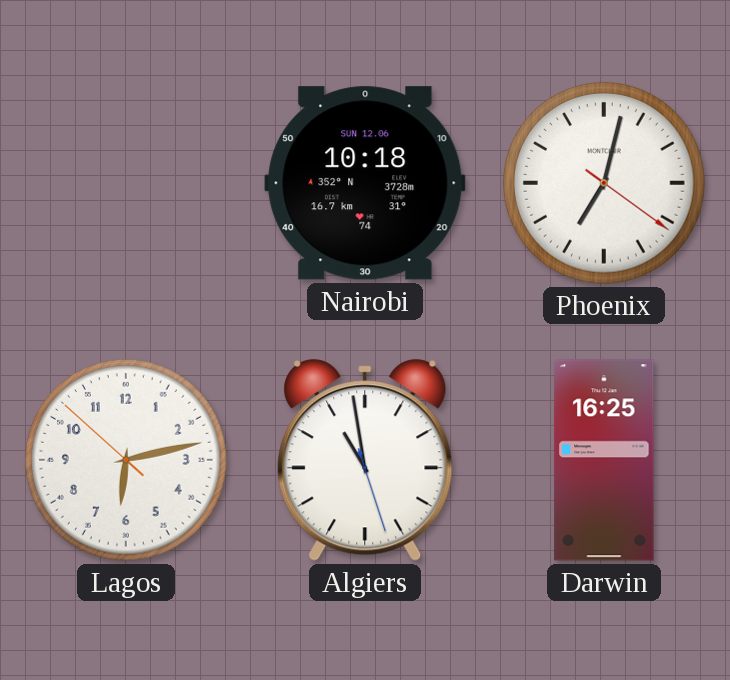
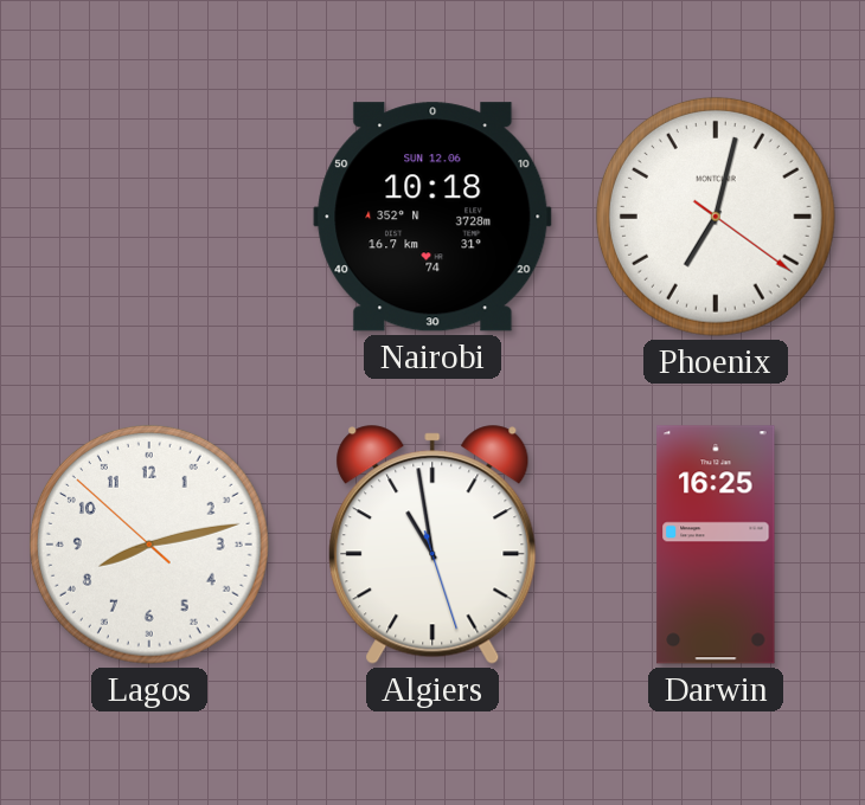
Lagos: 6:12 -> 8:12
